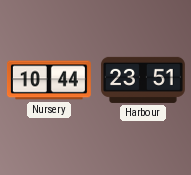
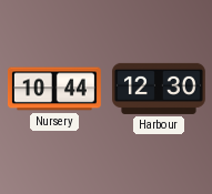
Harbour: 23:51 -> 12:30
